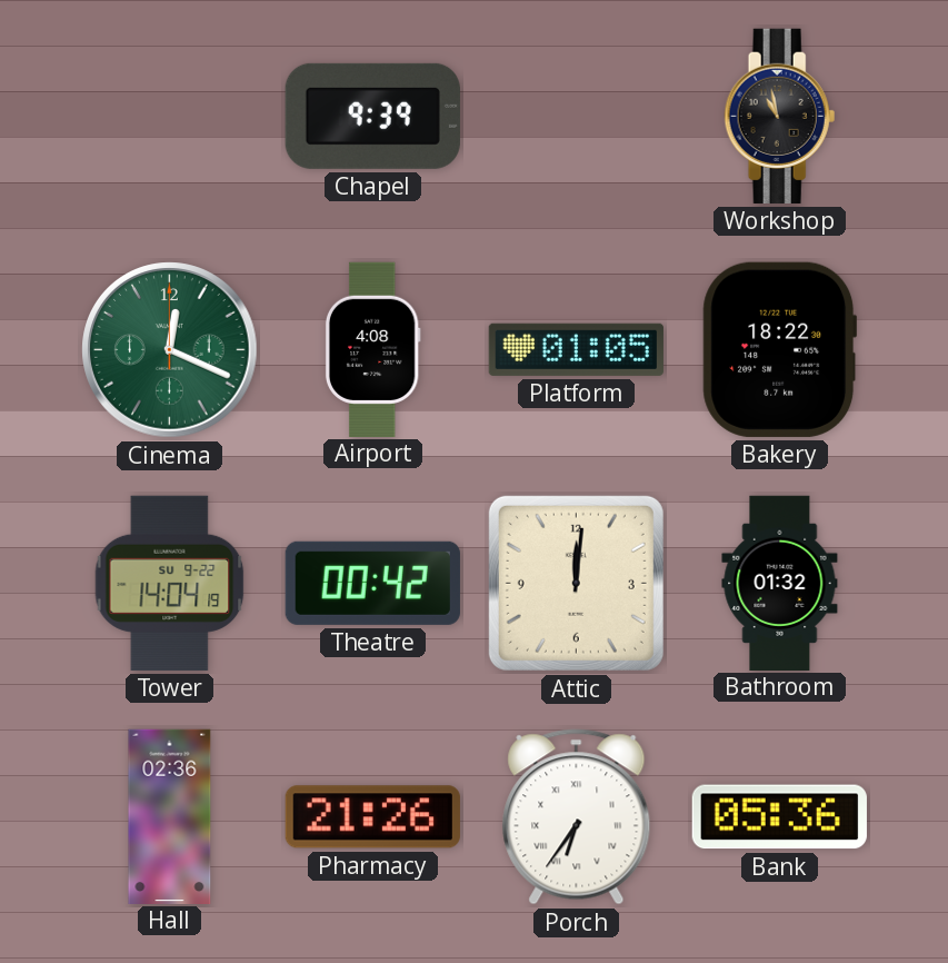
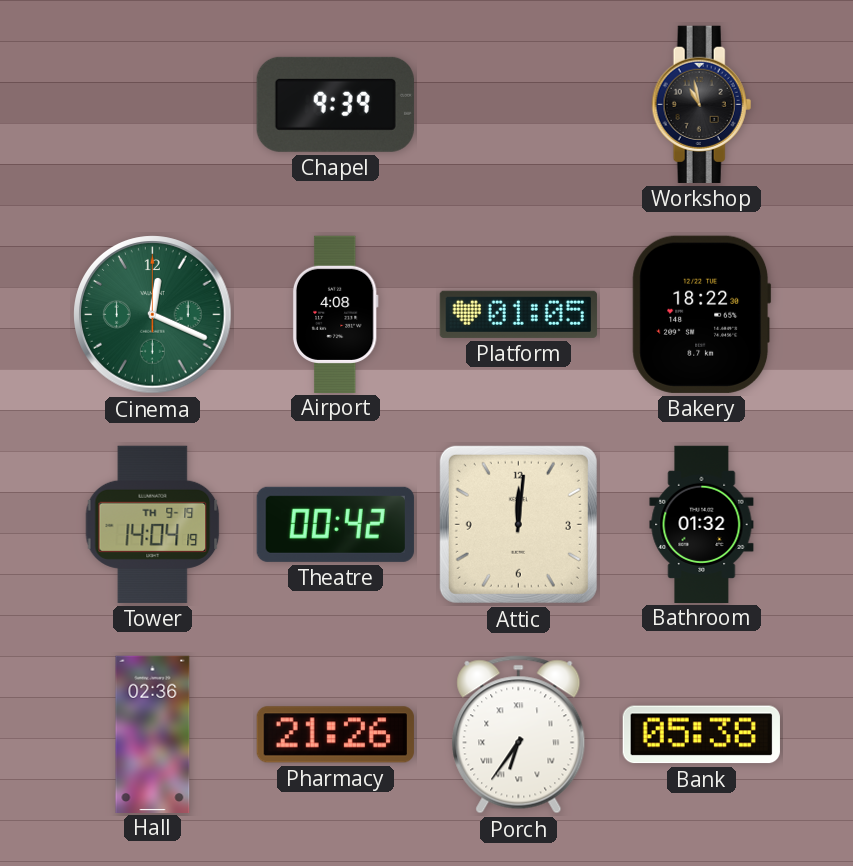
Tower date: SU 9-22 -> TH 9-19
Bank: 05:36 -> 05:38
